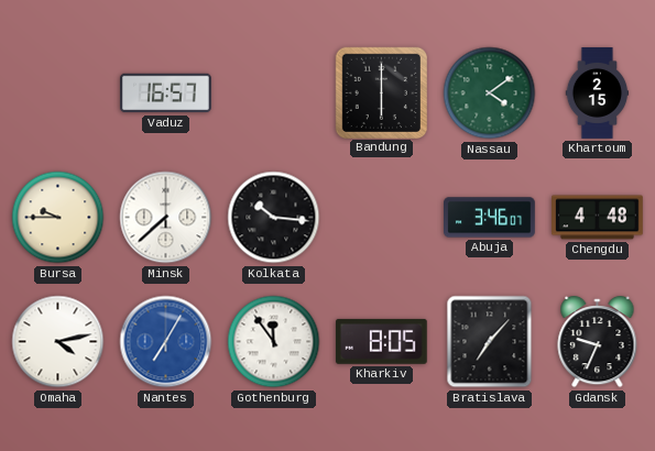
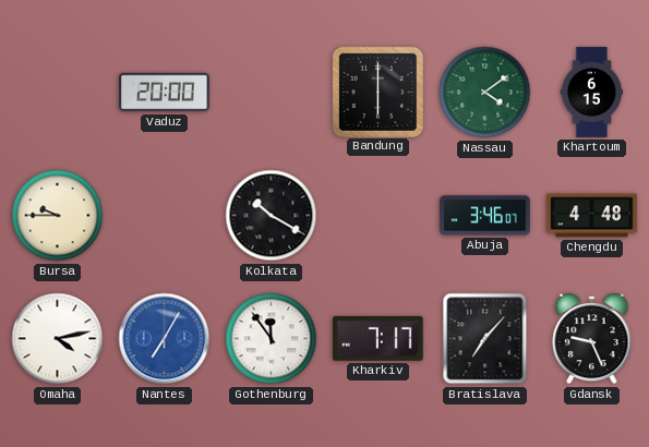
Vaduz: 16:57 -> 20:00
Khartoum: 2:15 -> 6:15
Minsk: 7:38 -> none
Kolkata: 10:16 -> 10:20
Kharkiv: 8:05 -> 7:17
Gdansk: 9:34 -> 9:26
